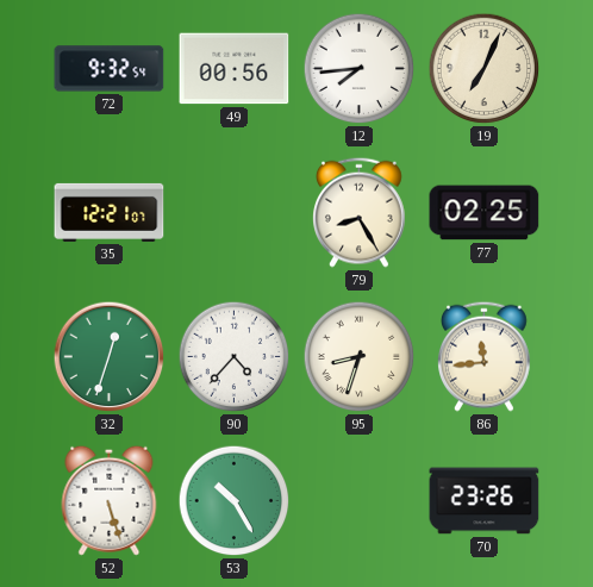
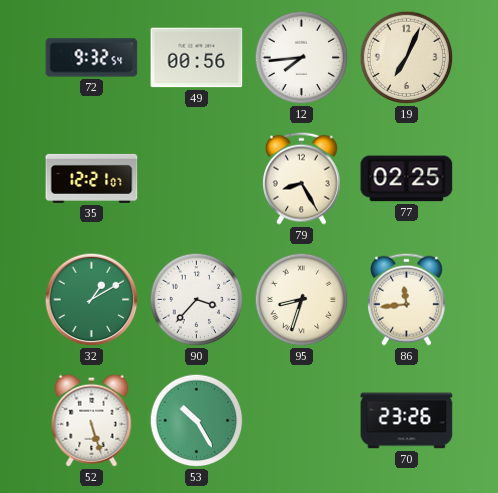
32: 12:33 -> 1:10
90: 4:37 -> 3:37
